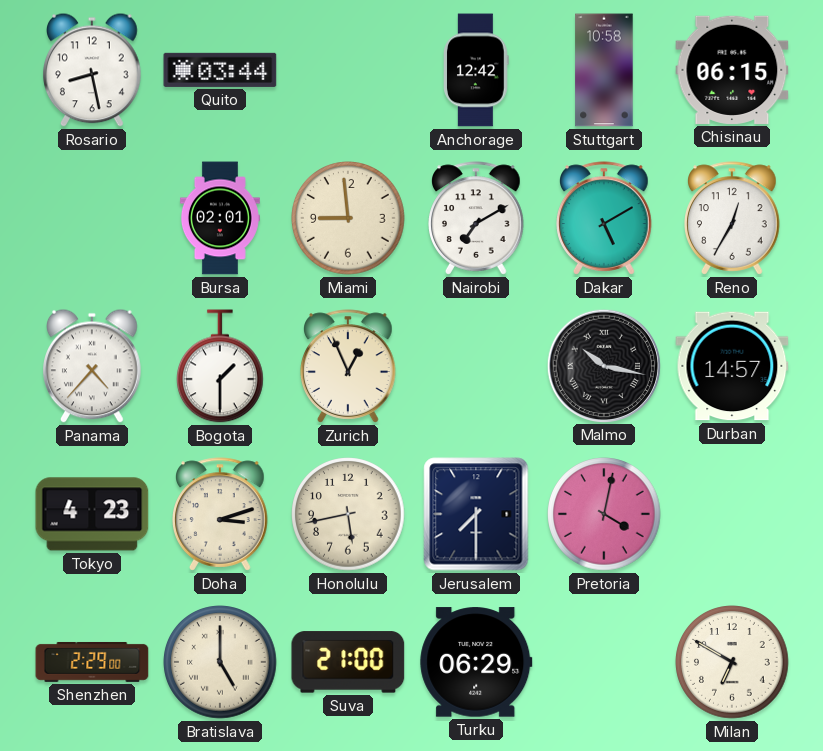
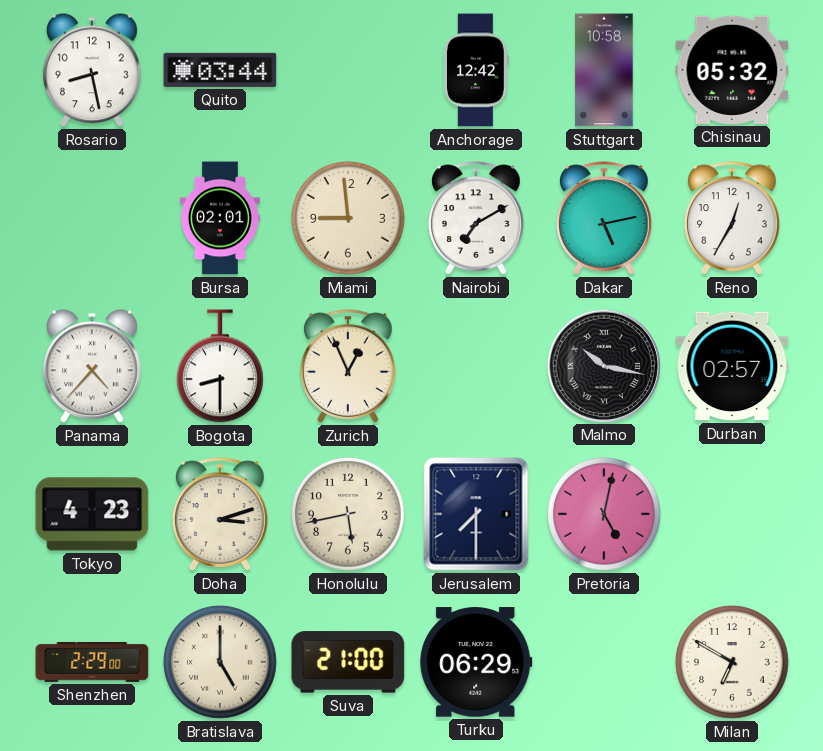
Chisinau: 06:15 -> 05:32
Dakar: 5:10 -> 5:13
Bogota: 1:30 -> 8:30
Durban: 14:57 -> 02:57
Pretoria: 4:02 -> 5:02
